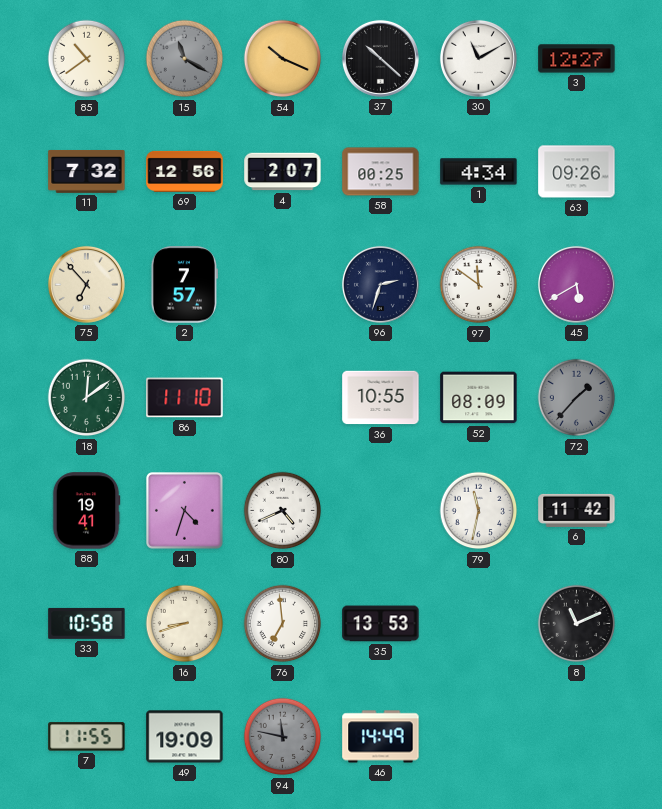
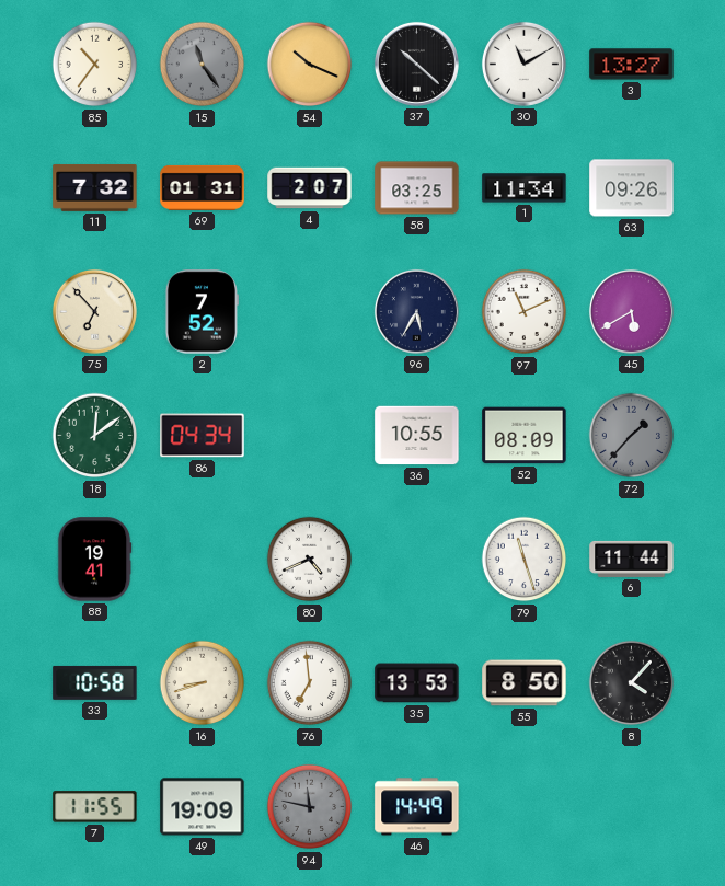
85: 10:39 -> 10:36
15: 11:20 -> 11:24
3: 12:27 -> 13:27
69: 12:56 -> 01:31
58: 00:25 -> 03:25
1: 4:34 -> 11:34
2: 7:57 -> 7:52
96: 2:33 -> 5:35
97: 11:51 -> 11:11
86: 11:10 -> 04:34
41: 4:33 -> none
79: 11:32 -> 11:27
6: 11:42 -> 11:44
55: none -> 8:50
8: 11:11 -> 4:07
